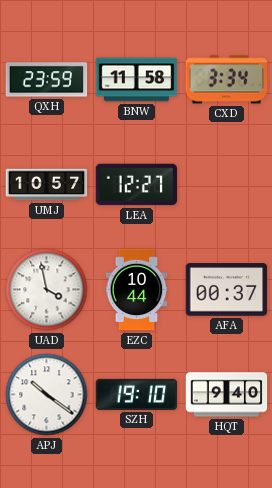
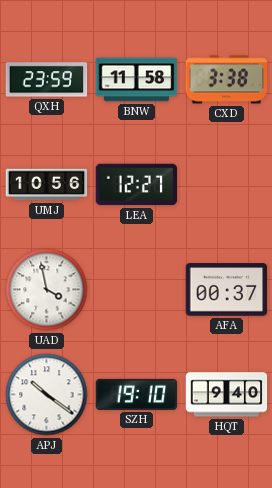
CXD: 3:34 -> 3:38
UMJ: 10:57 -> 10:56
EZC: 10:44 -> none
